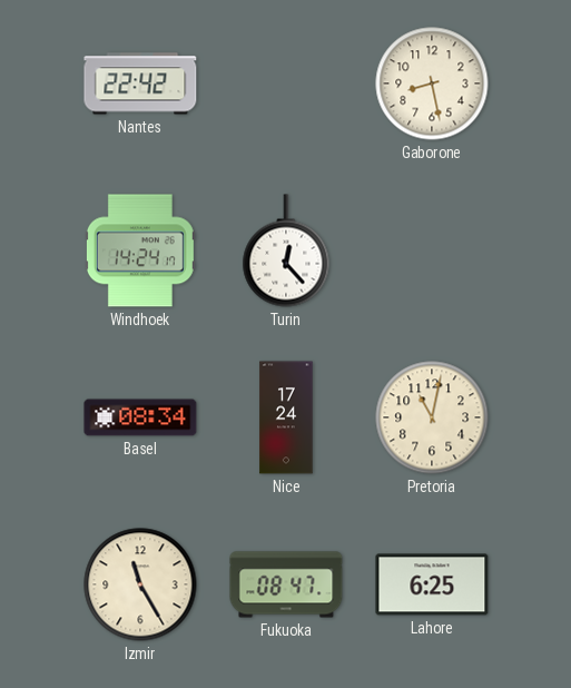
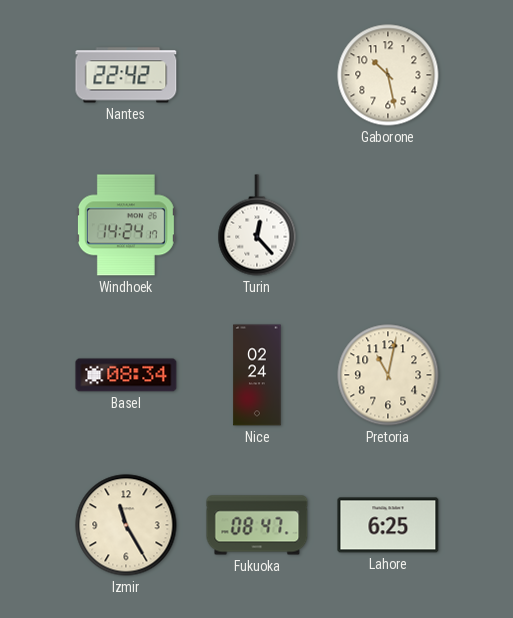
Gaborone: 8:28 -> 10:28
Nice: 17:24 -> 02:24
